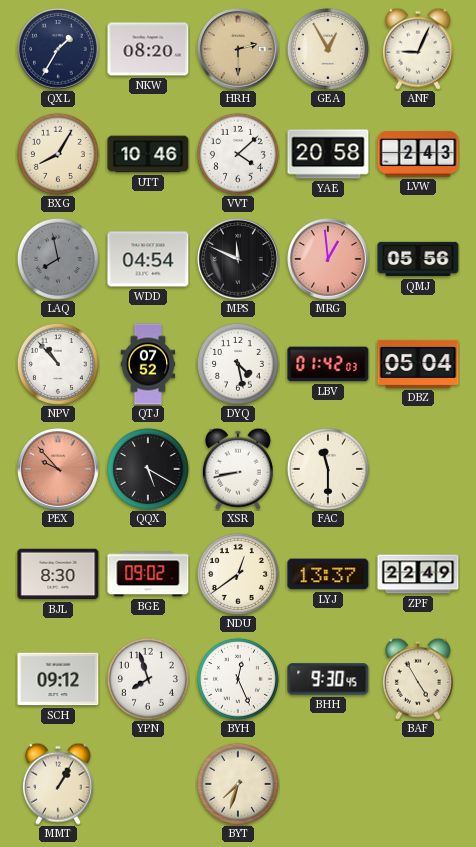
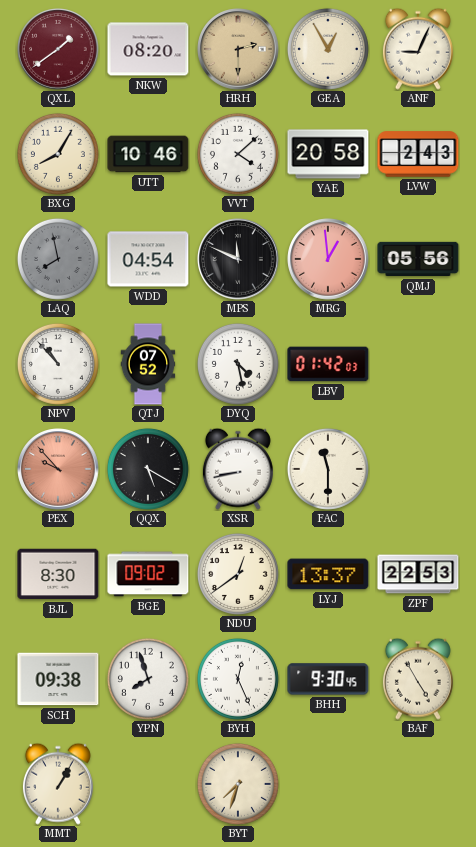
QXL: 1:35 -> 1:39
QXL dial: navy -> burgundy
DBZ: 05:04 -> none
ZPF: 22:49 -> 22:53
SCH: 09:12 -> 09:38
